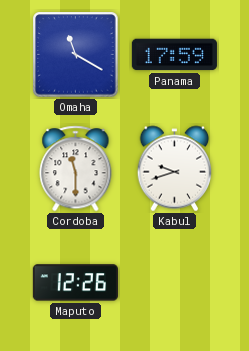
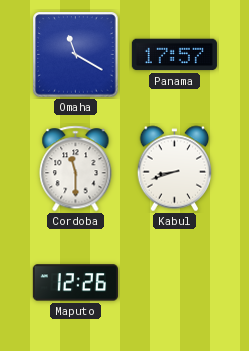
Panama: 17:59 -> 17:57
Kabul: 9:42 -> 8:42
